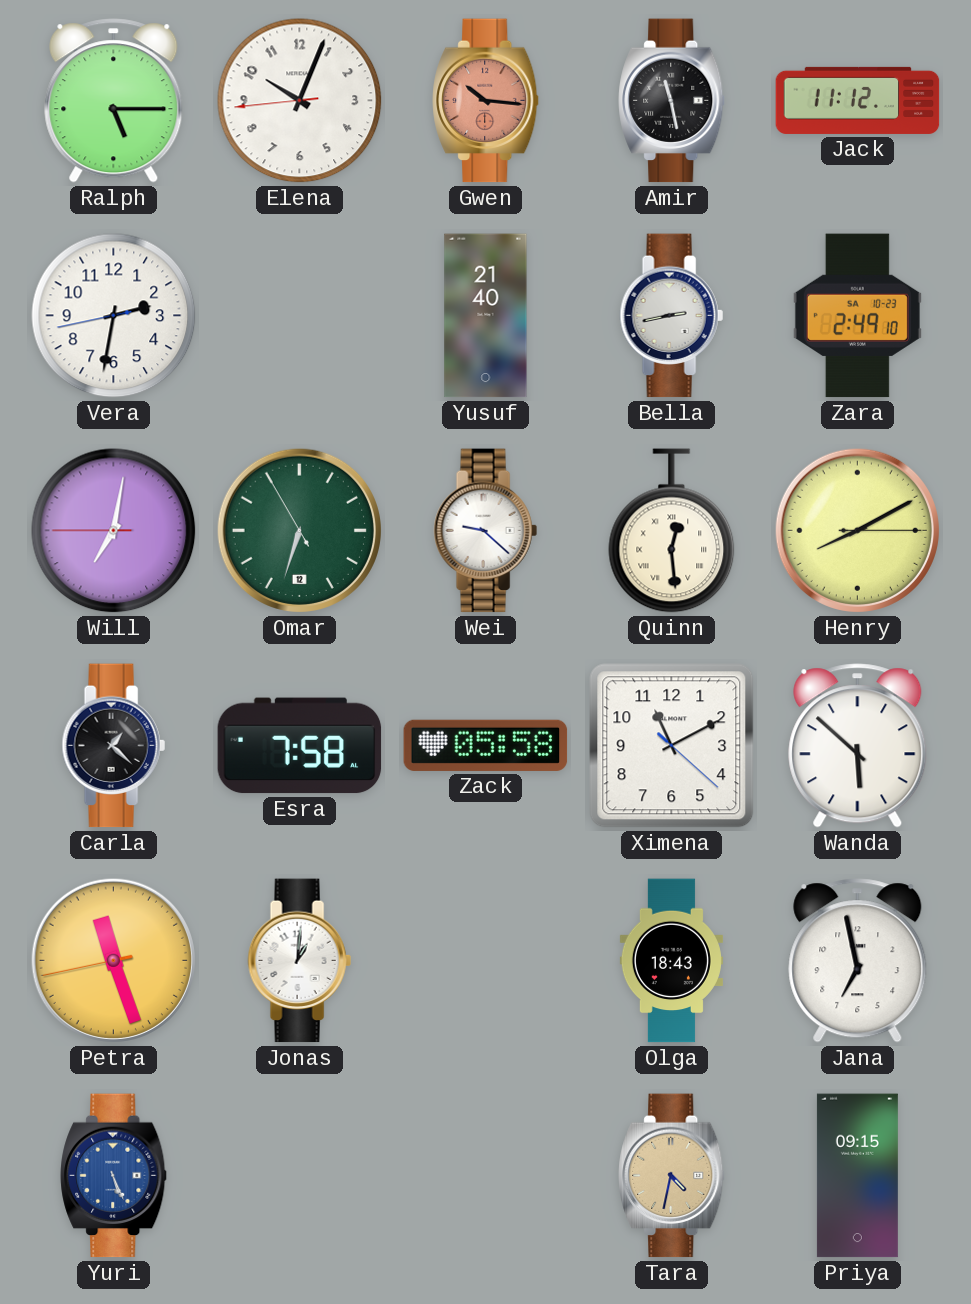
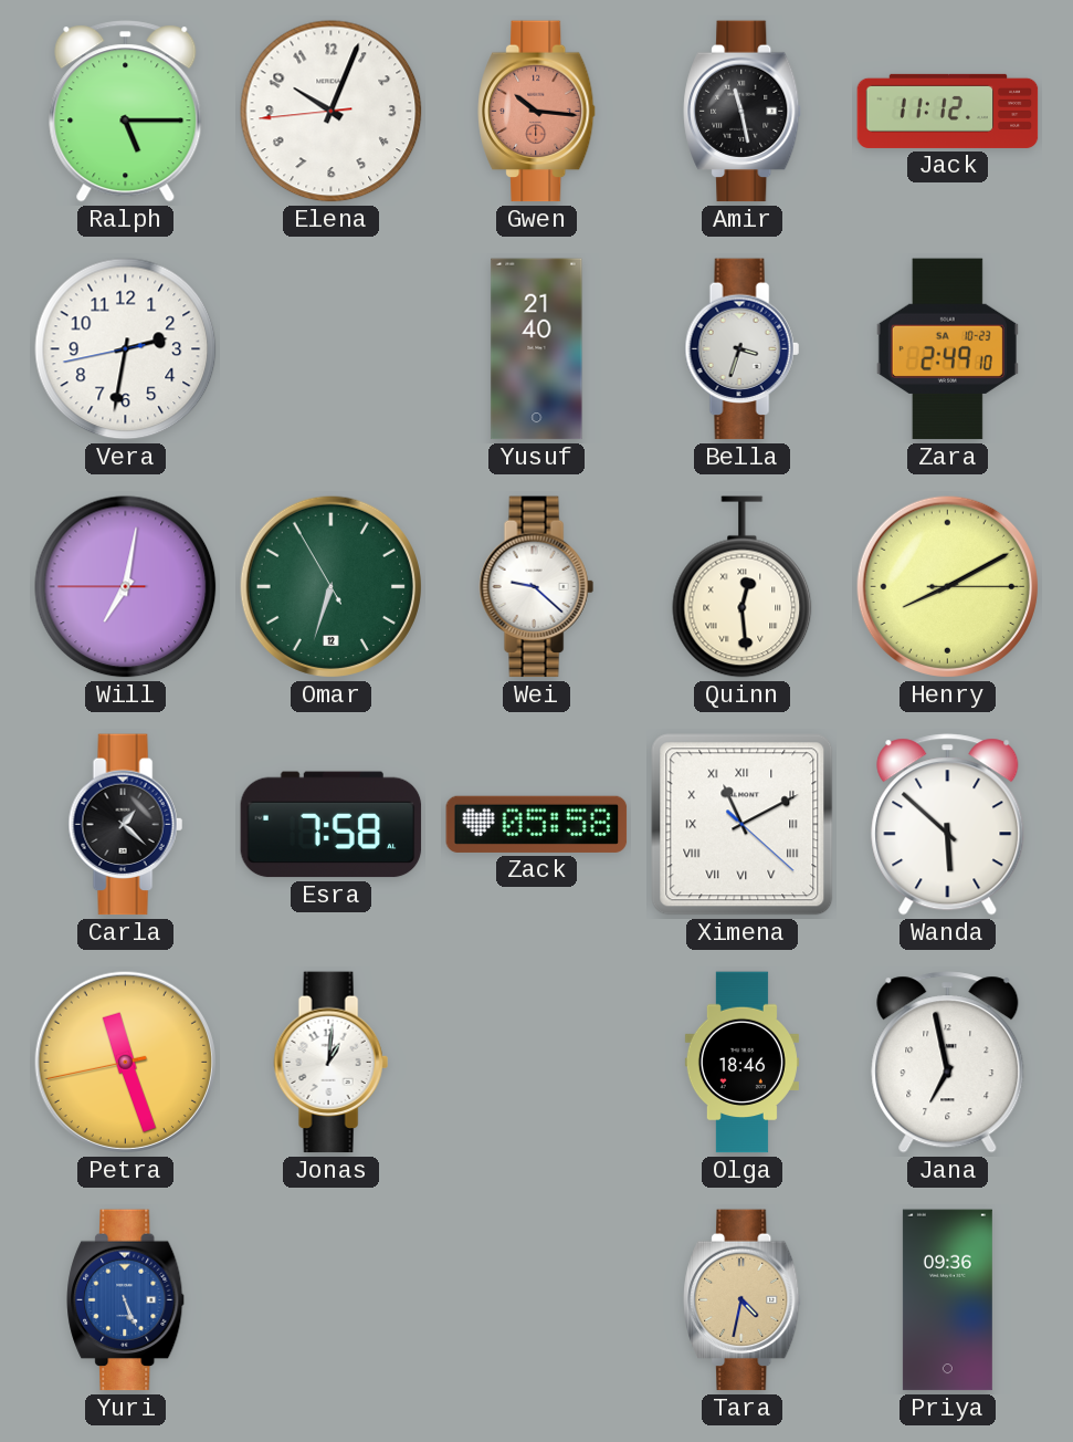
Bella: 2:43 -> 3:33
Ximena numerals: Arabic -> Roman
Olga: 18:43 -> 18:46
Priya: 09:15 -> 09:36
